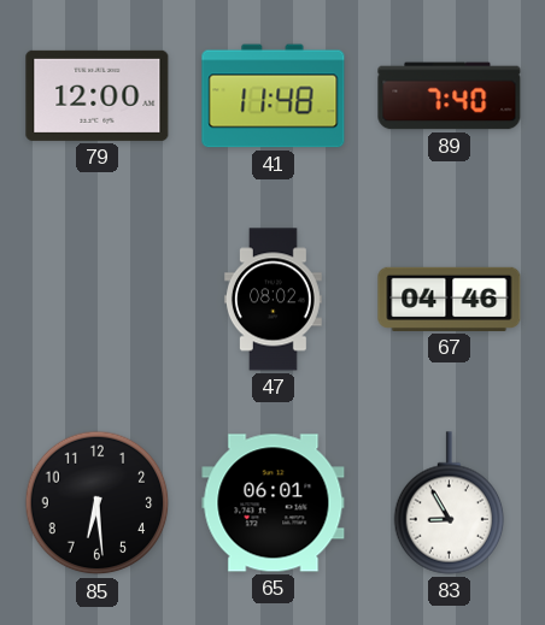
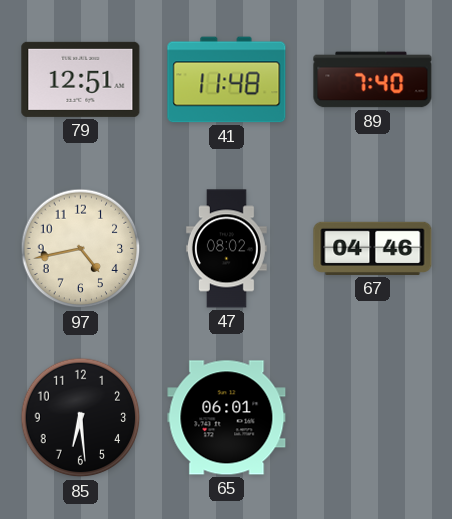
79: 12:00 -> 12:51
97: none -> 4:43
83: 8:55 -> none
